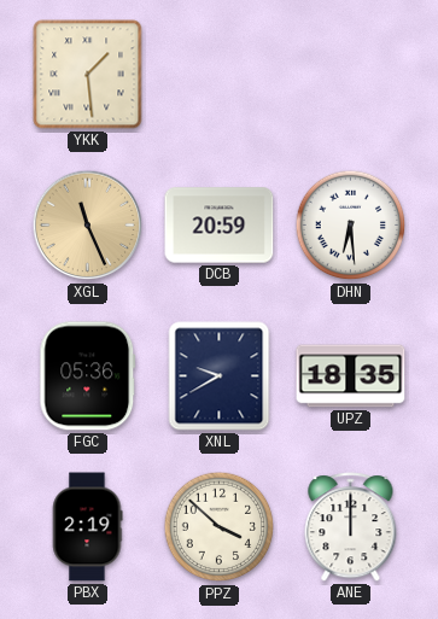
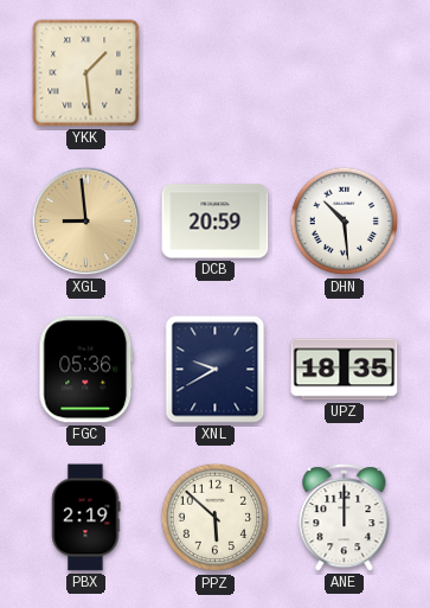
XGL: 11:26 -> 8:59
DHN: 6:29 -> 10:29
PPZ: 3:52 -> 5:52
